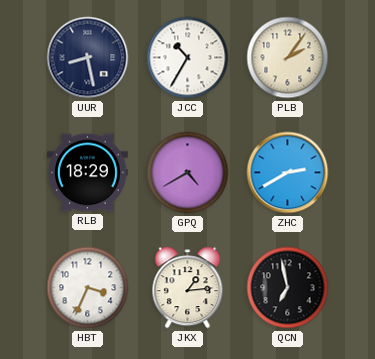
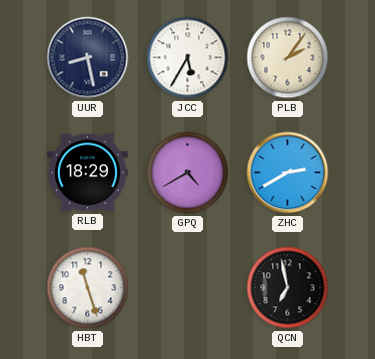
JCC: 10:35 -> 5:35
HBT: 3:34 -> 11:27
JKX: 1:14 -> none
